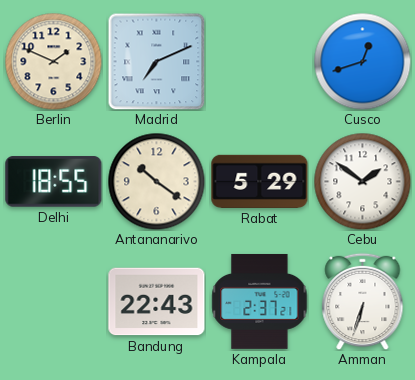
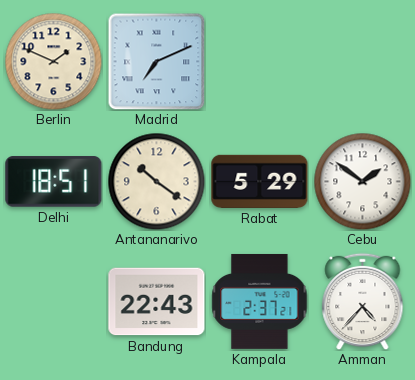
Cusco: 12:42 -> none
Delhi: 18:55 -> 18:51
Amman: 6:33 -> 4:37
